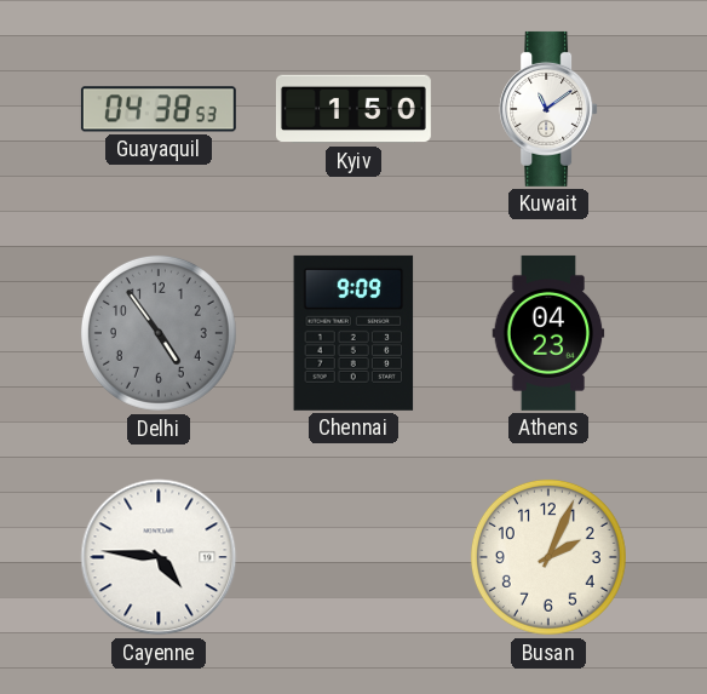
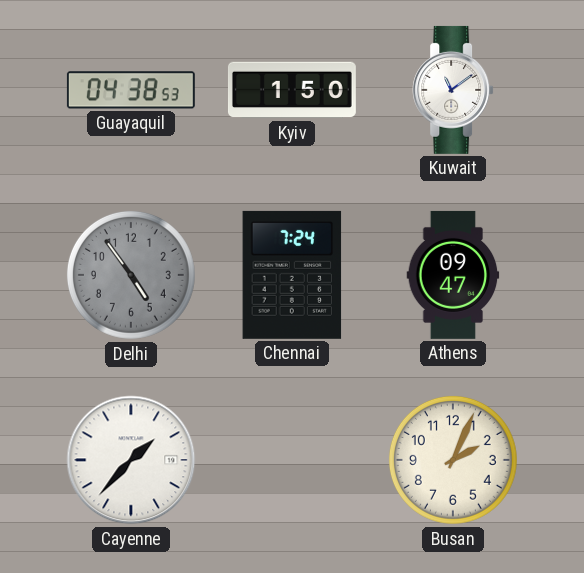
Chennai: 9:09 -> 7:24
Athens: 04:23 -> 09:47
Cayenne: 4:46 -> 1:37
